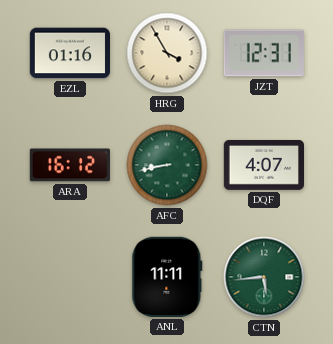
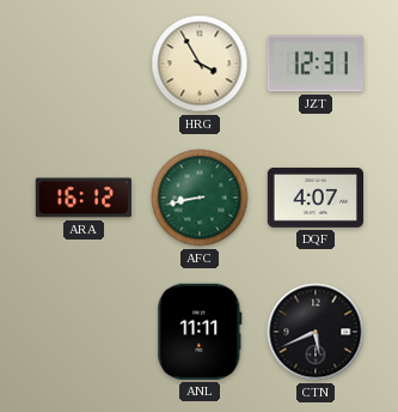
EZL: 01:16 -> none
CTN: 5:44 -> 5:41
CTN dial: green -> black
